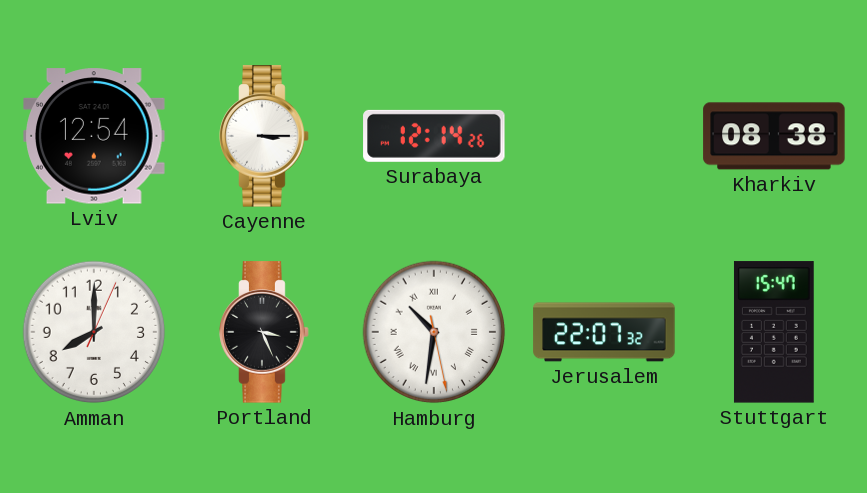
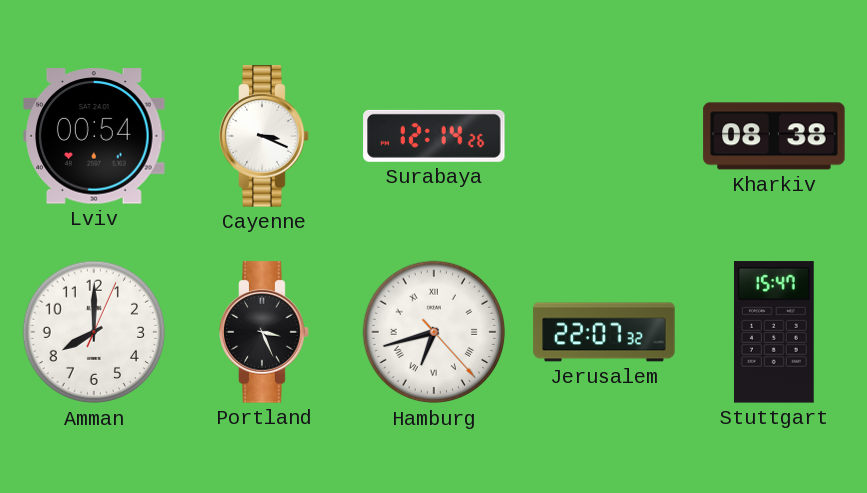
Lviv: 12:54 -> 00:54
Cayenne: 3:15 -> 3:19
Hamburg: 10:31 -> 6:42
